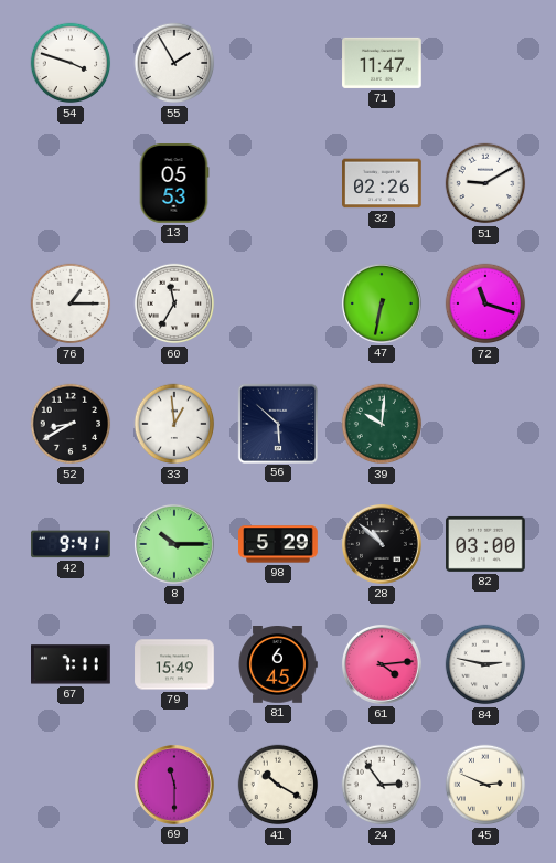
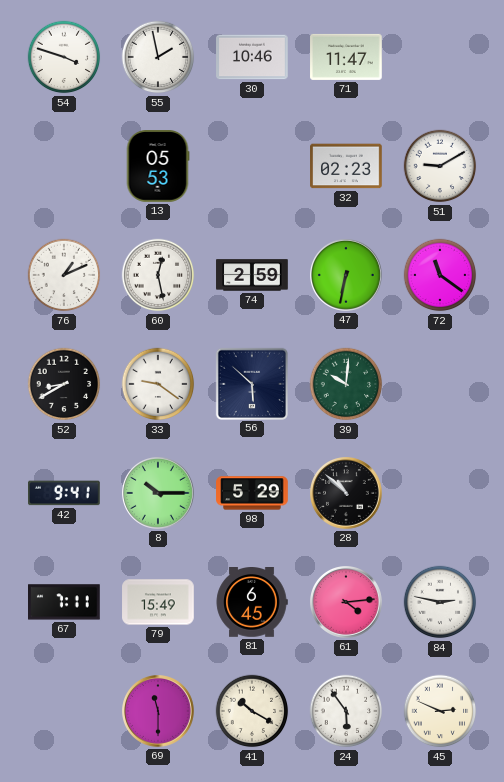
55: 1:55 -> 1:58
30: none -> 10:46
32: 02:26 -> 02:23
76: 1:15 -> 1:11
60: 11:35 -> 12:28
74: none -> 2:59
72: 11:18 -> 11:21
33: 12:59 -> 9:21
82: 03:00 -> none
24: 2:54 -> 5:54
